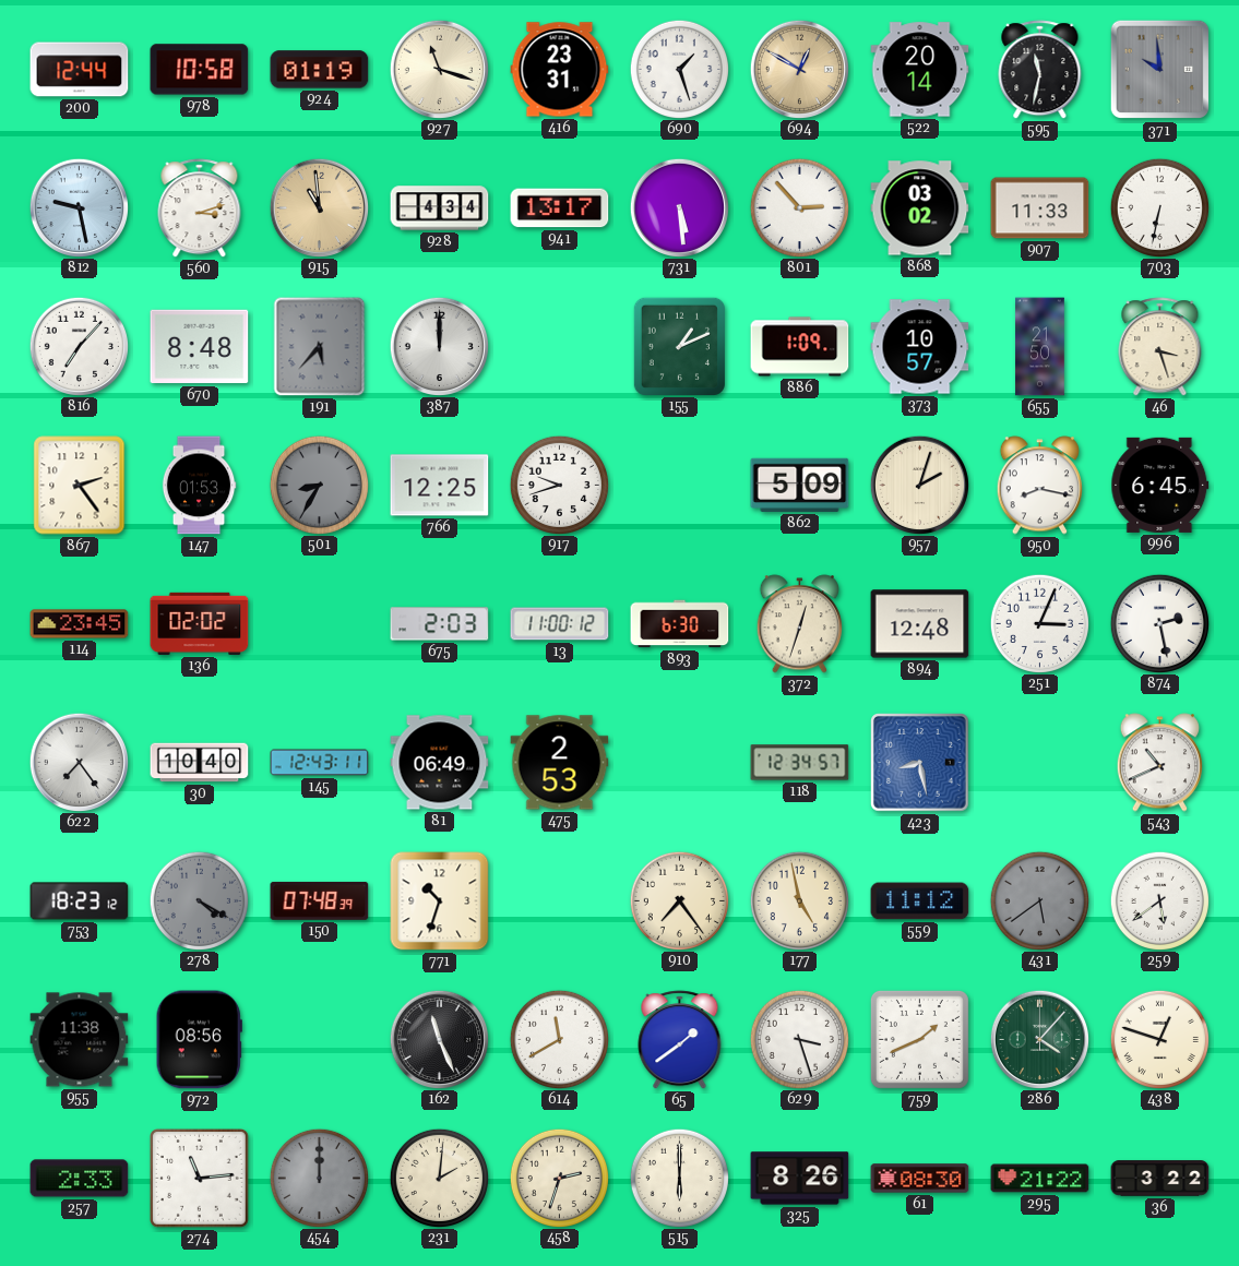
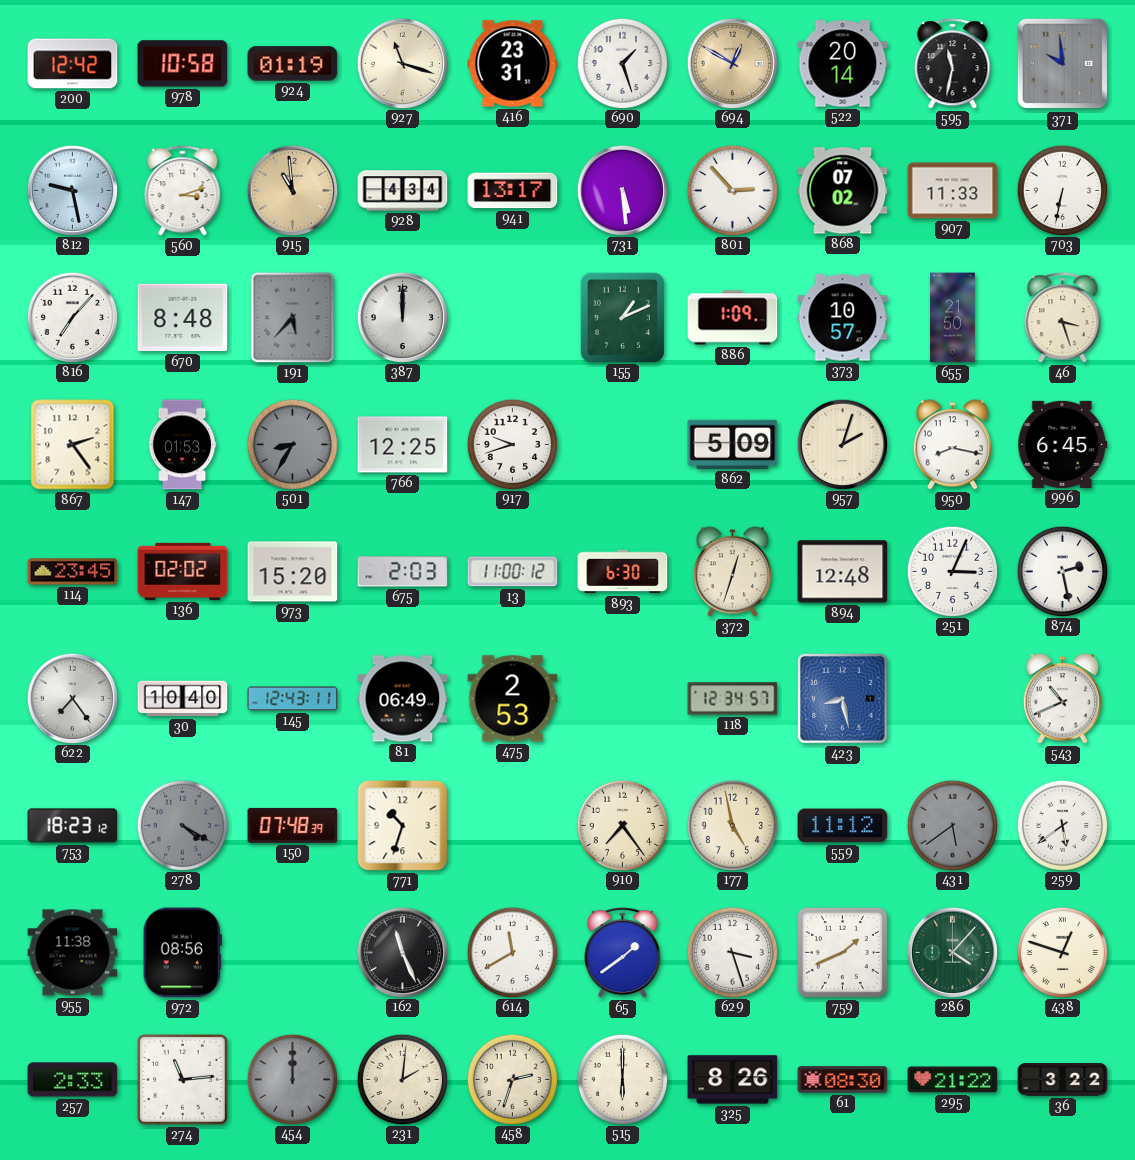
200: 12:44 -> 12:42
868: 03:02 -> 07:02
973: none -> 15:20
